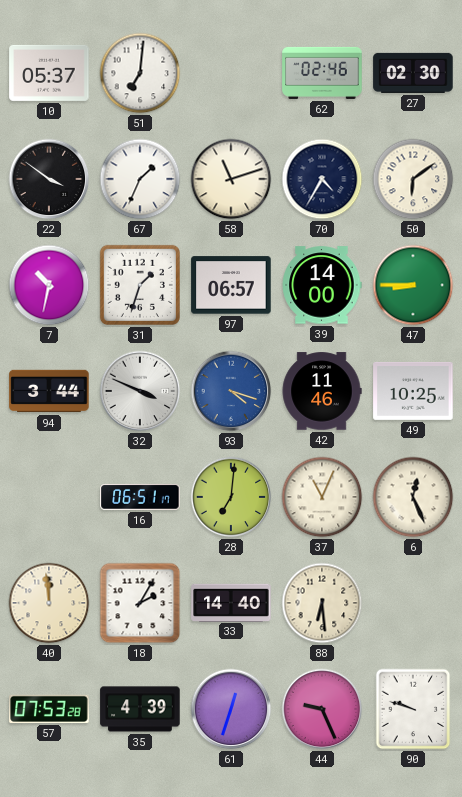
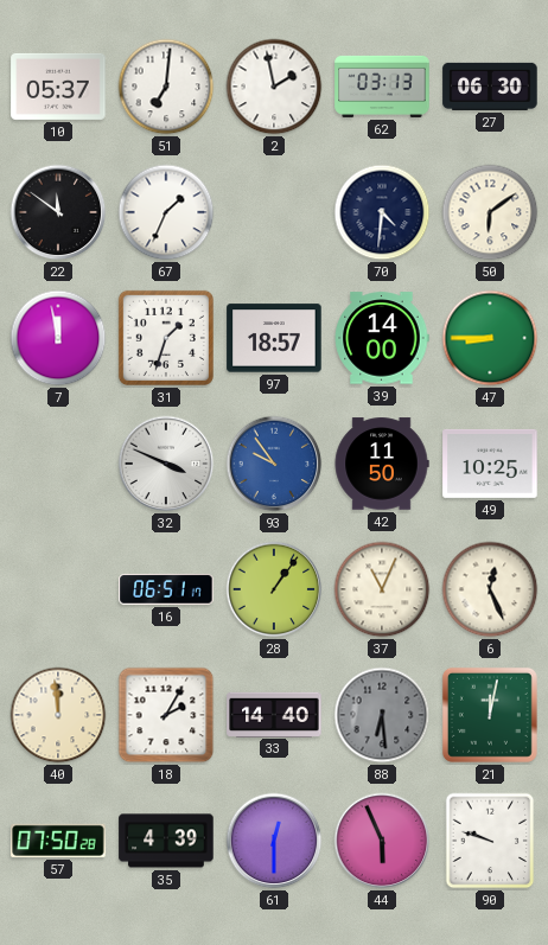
2: none -> 1:58
62: 02:46 -> 03:13
27: 02:30 -> 06:30
22: 3:51 -> 11:51
58: 11:12 -> none
70: 4:35 -> 4:31
7: 10:32 -> 11:58
97: 06:57 -> 18:57
94: 3:44 -> none
93: 4:18 -> 9:54
42: 11:46 -> 11:50
28: 7:01 -> 1:06
88 dial: cream -> grey
21: none -> 12:02
57: 07:53 -> 07:50
61: 12:33 -> 12:30
44: 9:26 -> 5:56
